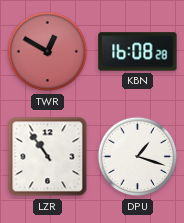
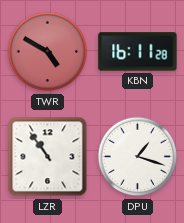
TWR: 12:50 -> 4:50
KBN: 16:08 -> 16:11
